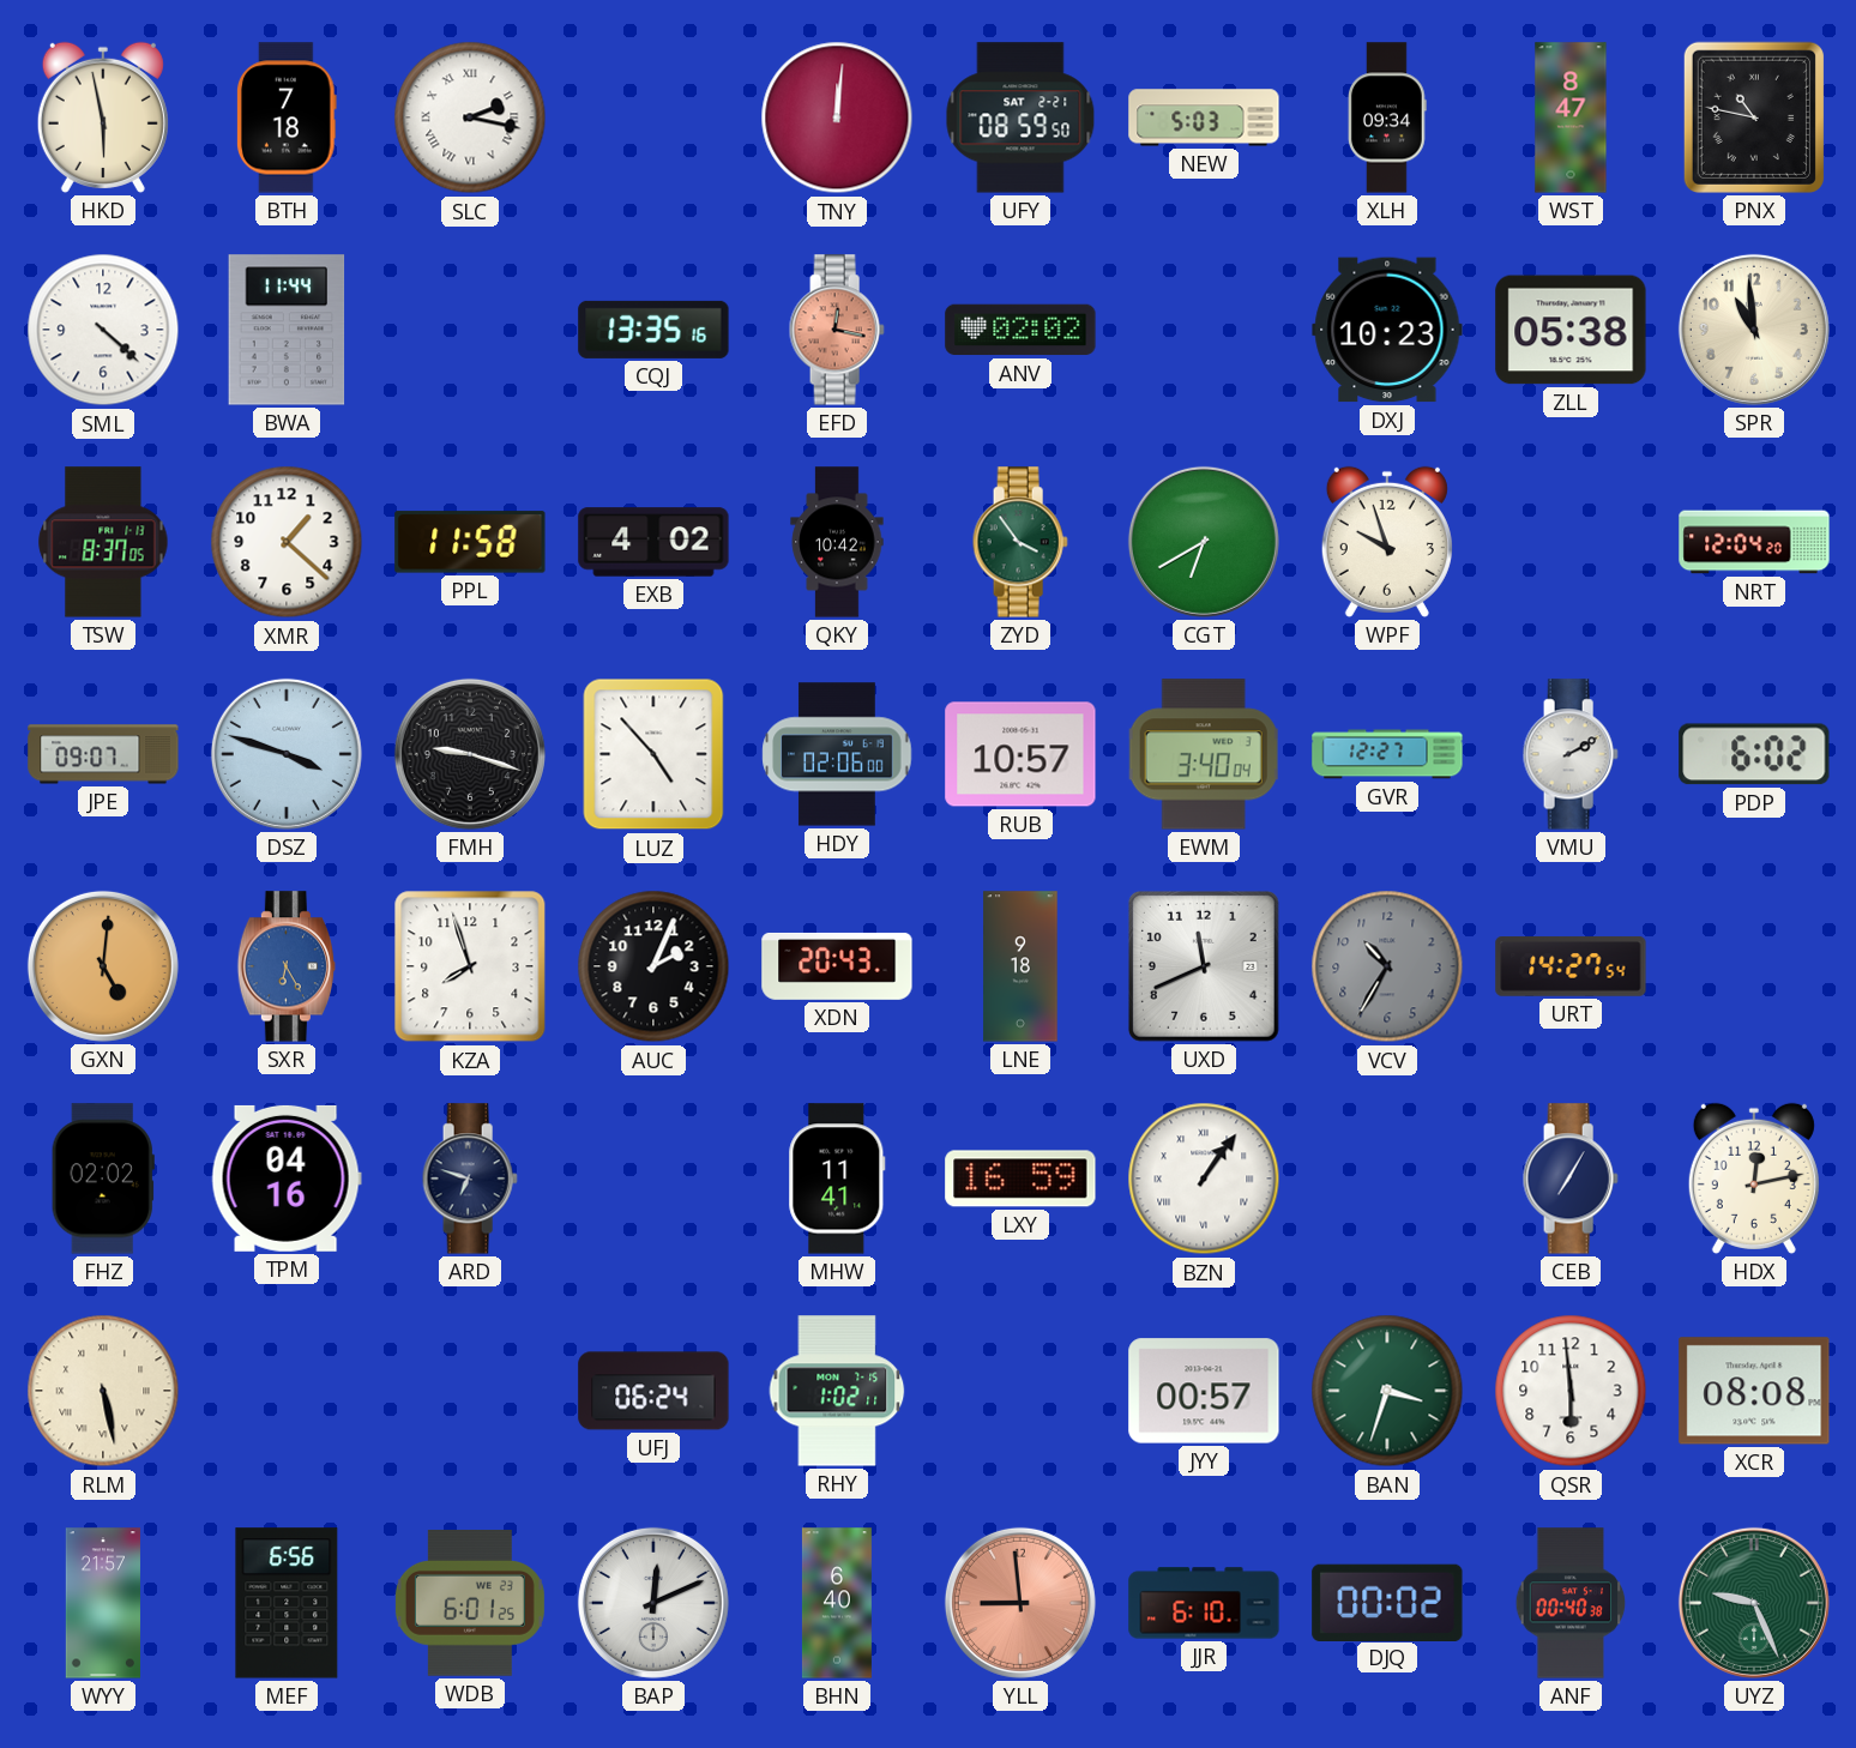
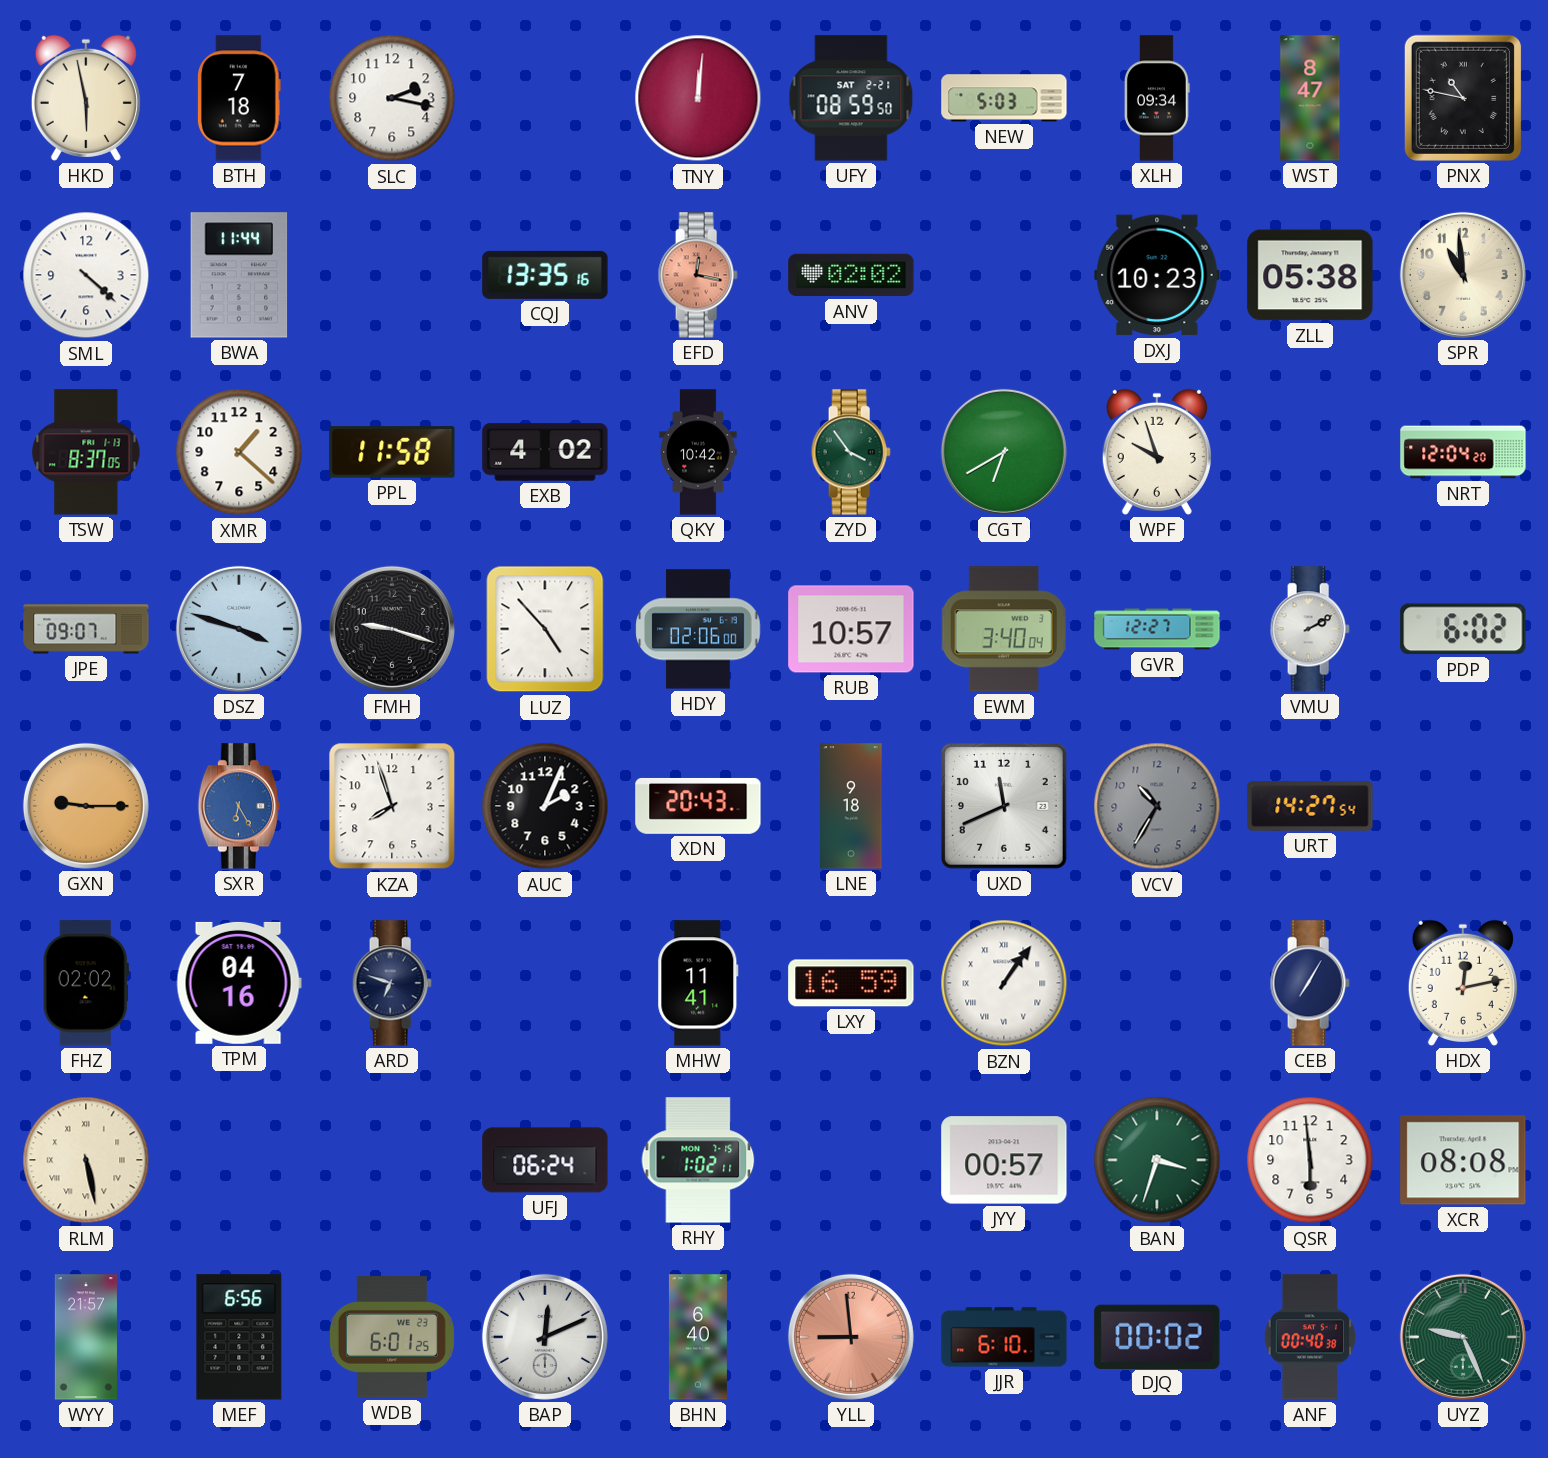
SLC numerals: Roman -> Arabic
GXN: 5:01 -> 9:15
